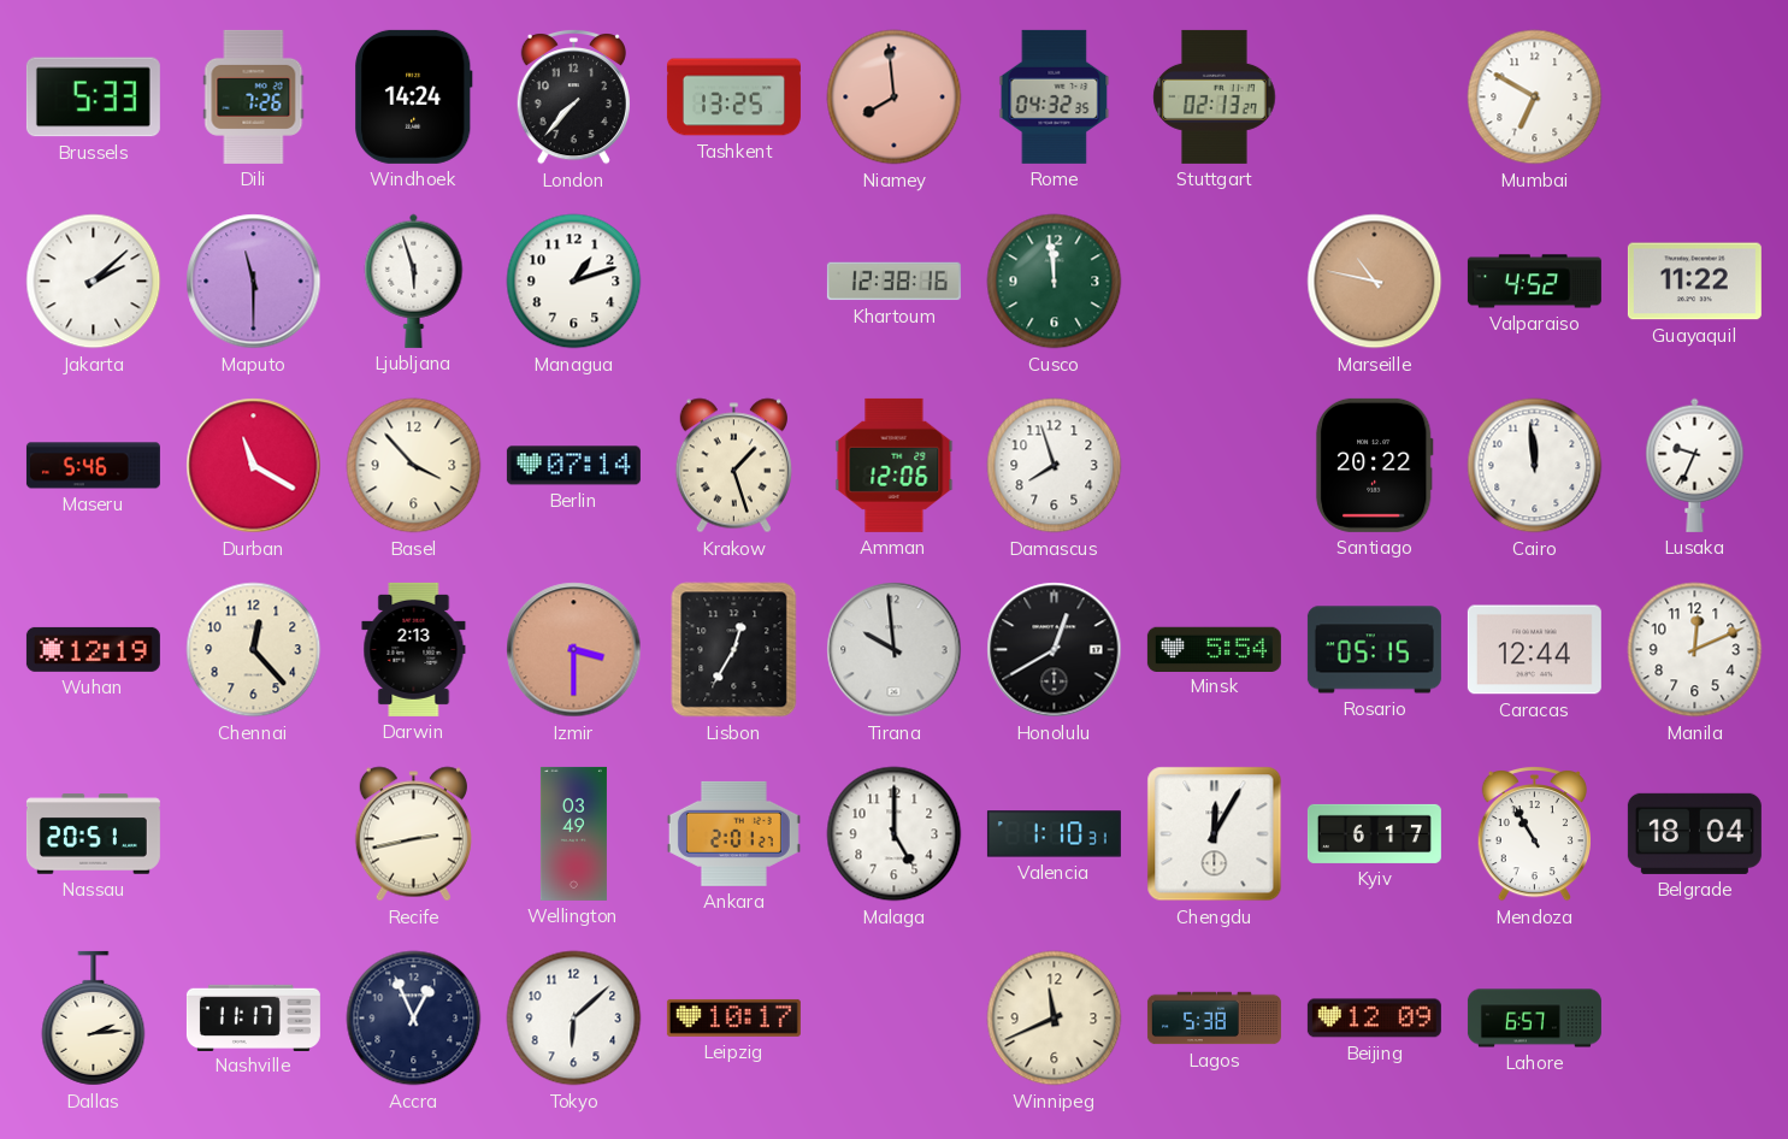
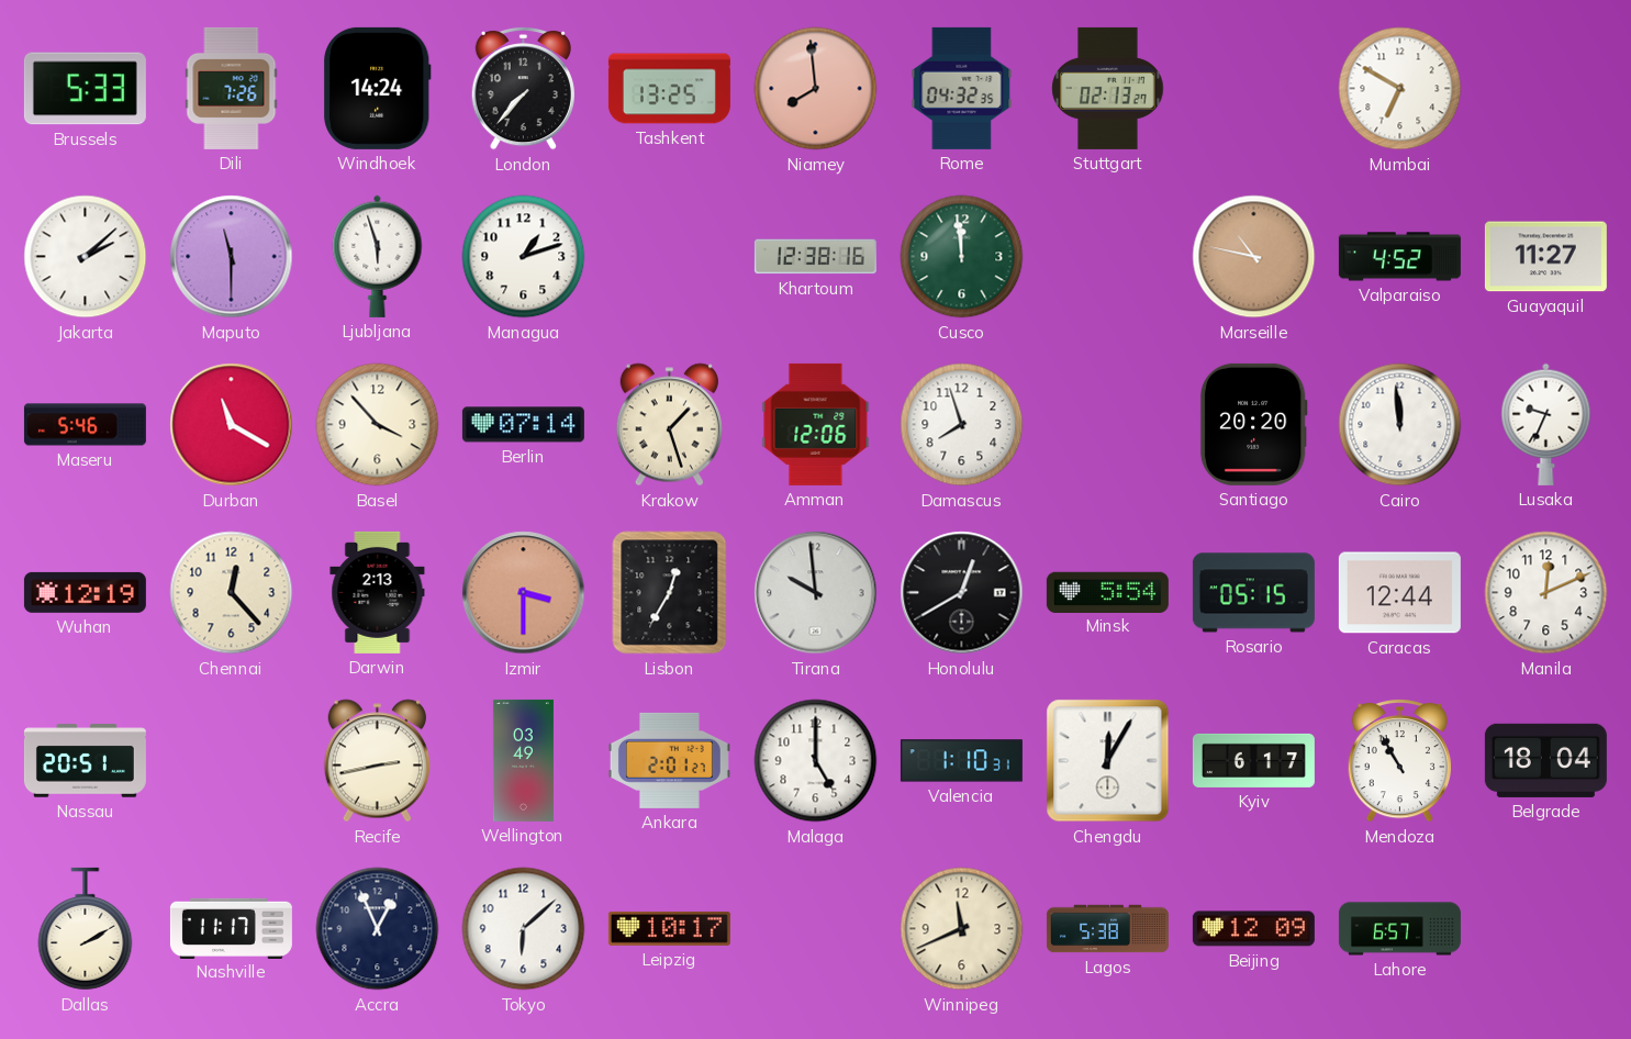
Guayaquil: 11:22 -> 11:27
Santiago: 20:22 -> 20:20
Dallas: 2:14 -> 2:10
